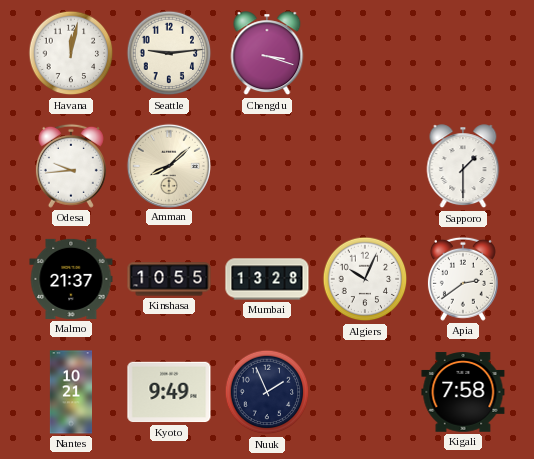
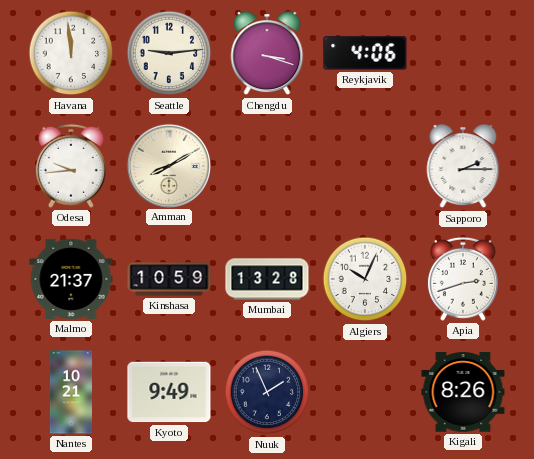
Havana: 12:02 -> 11:59
Reykjavik: none -> 4:06
Amman: 8:08 -> 8:10
Sapporo: 1:30 -> 2:15
Kinshasa: 10:55 -> 10:59
Apia: 2:39 -> 2:42
Kigali: 7:58 -> 8:26
